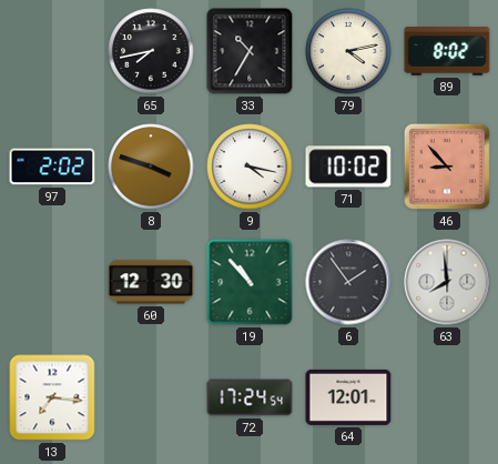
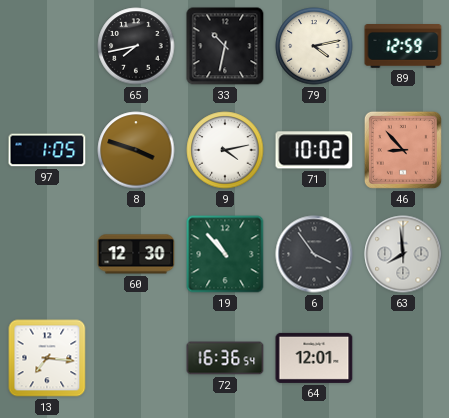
33: 10:35 -> 10:32
89: 8:02 -> 12:59
97: 2:02 -> 1:05
9: 4:17 -> 4:13
6: 1:54 -> 3:54
72: 17:24 -> 16:36
